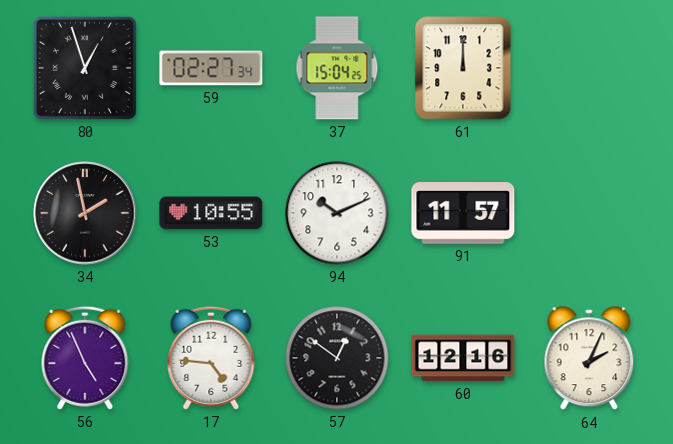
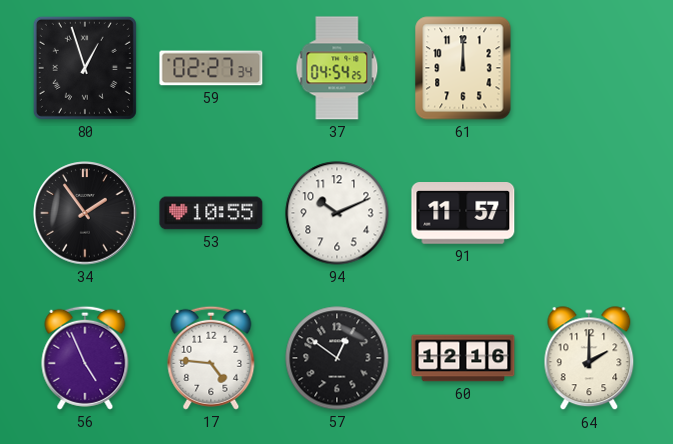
37: 15:04 -> 04:54
34: 1:58 -> 1:54
64: 2:04 -> 2:00
